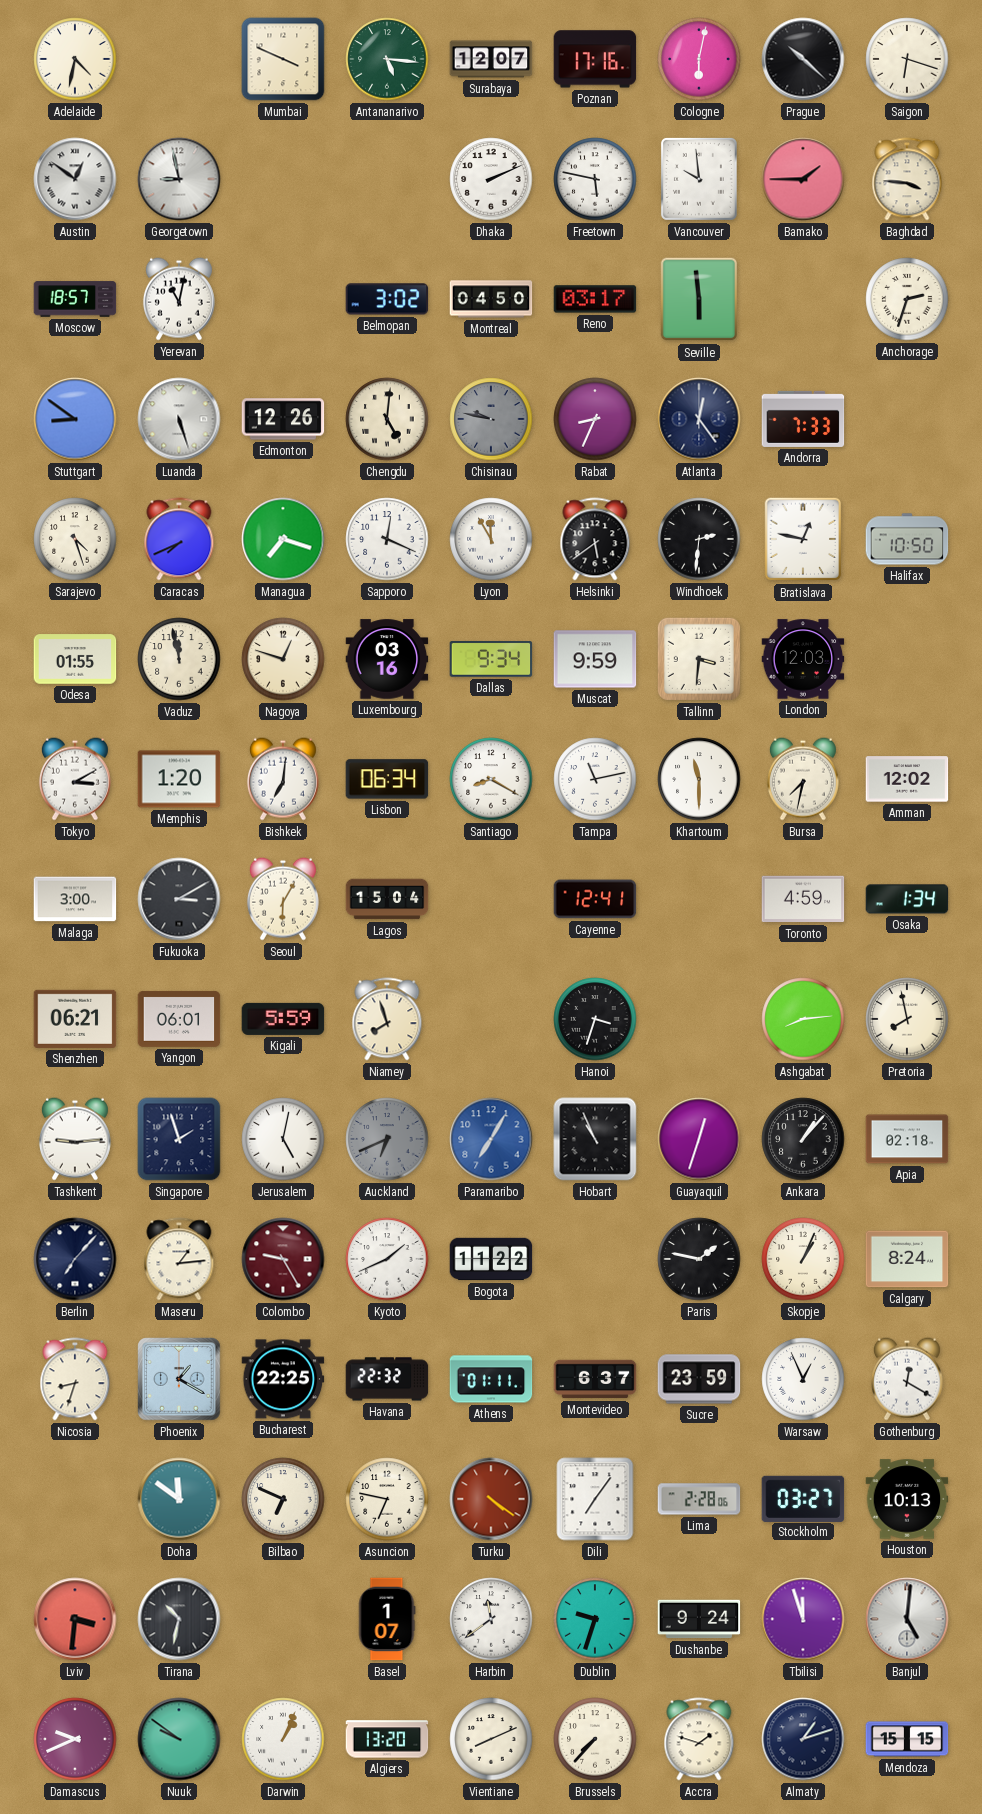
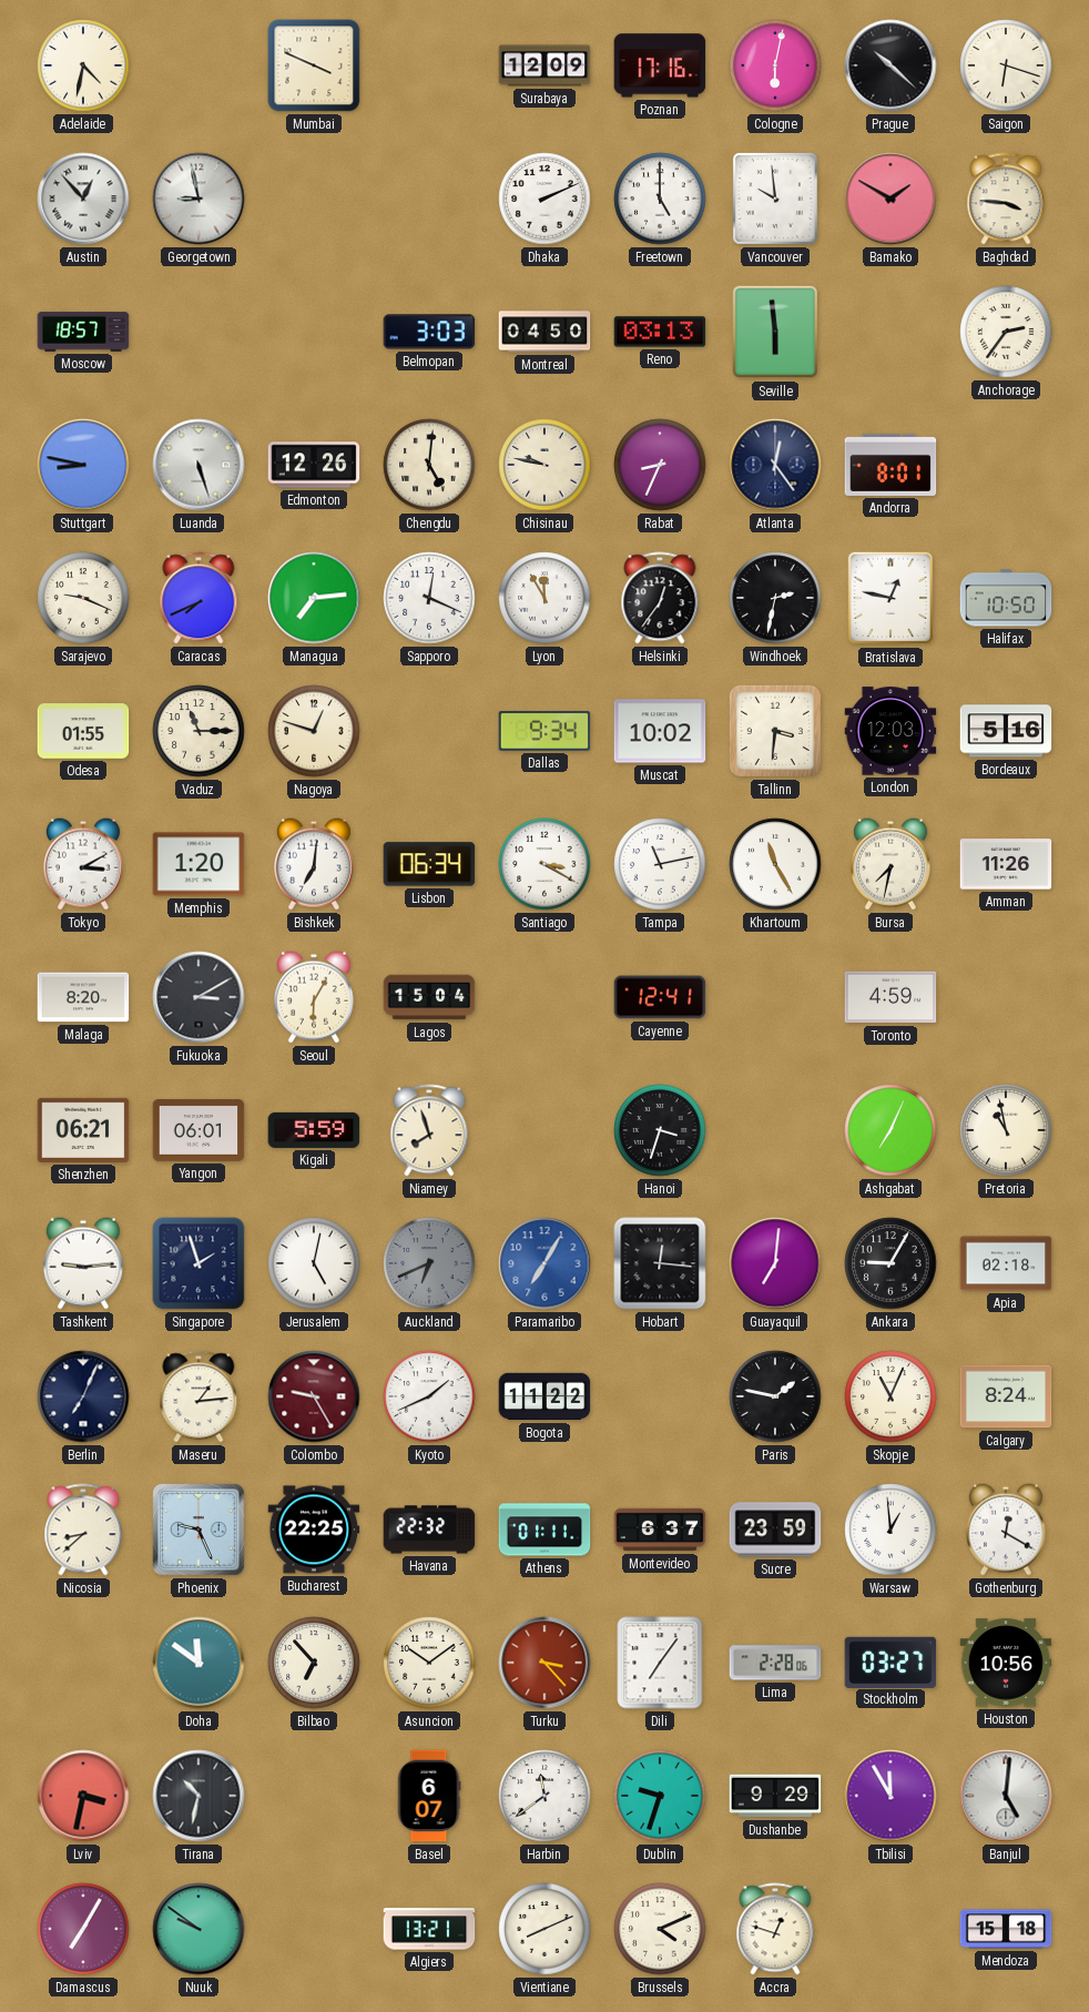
Antananarivo: 5:16 -> none
Surabaya: 12:07 -> 12:09
Austin: 12:51 -> 12:53
Freetown: 5:47 -> 5:00
Bamako: 1:45 -> 1:50
Yerevan: 11:02 -> none
Belmopan: 3:02 -> 3:03
Reno: 03:17 -> 03:13
Anchorage: 2:33 -> 2:36
Stuttgart: 8:51 -> 8:47
Chisinau dial: grey -> cream
Andorra: 7:33 -> 8:01
Sarajevo: 4:27 -> 9:19
Managua: 7:18 -> 7:14
Helsinki: 5:39 -> 12:36
Windhoek: 2:31 -> 2:32
Vaduz: 11:58 -> 11:15
Luxembourg: 03:16 -> none
Muscat: 9:59 -> 10:02
Bordeaux: none -> 5:16
Santiago: 8:20 -> 3:20
Khartoum: 11:30 -> 11:25
Amman: 12:02 -> 11:26
Malaga: 3:00 -> 8:20
Osaka: 1:34 -> none
Ashgabat: 8:14 -> 7:04
Pretoria: 7:58 -> 10:58
Hobart: 10:56 -> 12:16
Guayaquil: 12:33 -> 7:01
Ankara: 1:07 -> 9:05
Berlin: 7:07 -> 7:04
Skopje: 1:04 -> 11:04
Nicosia: 8:33 -> 8:38
Phoenix: 1:20 -> 9:26
Warsaw: 12:56 -> 12:59
Bilbao: 6:49 -> 6:53
Asuncion: 6:47 -> 10:09
Turku: 4:21 -> 3:23
Houston: 10:13 -> 10:56
Lviv: 3:31 -> 3:32
Basel: 1:07 -> 6:07
Dushanbe: 9:24 -> 9:29
Tbilisi: 11:57 -> 11:55
Damascus: 9:41 -> 7:05
Darwin: 1:04 -> none
Algiers: 13:20 -> 13:21
Brussels: 7:37 -> 4:11
Accra: 1:48 -> 12:48
Almaty: 1:12 -> none
Mendoza: 15:15 -> 15:18
